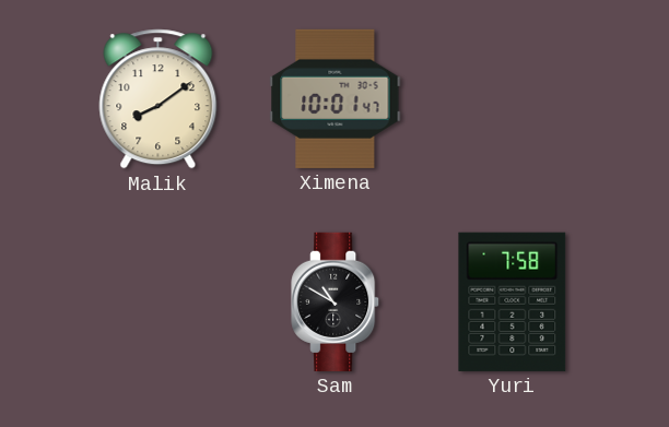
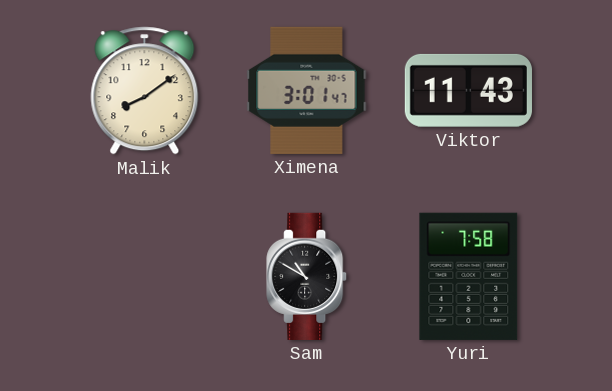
Ximena: 10:01 -> 3:01
Viktor: none -> 11:43
